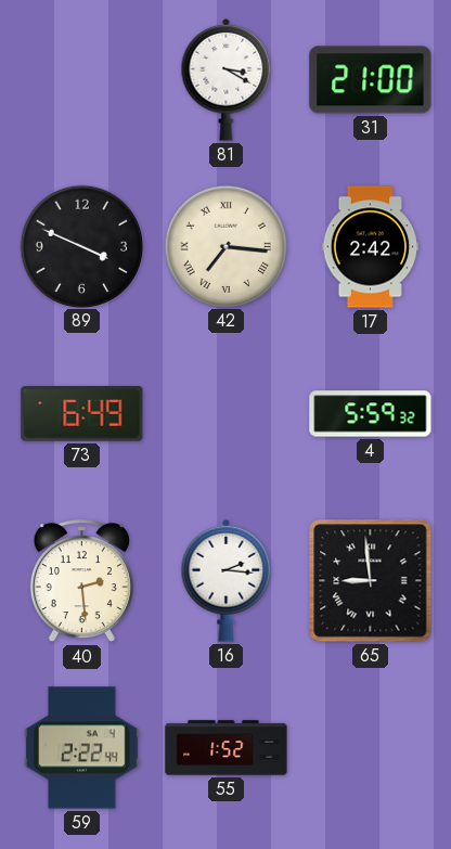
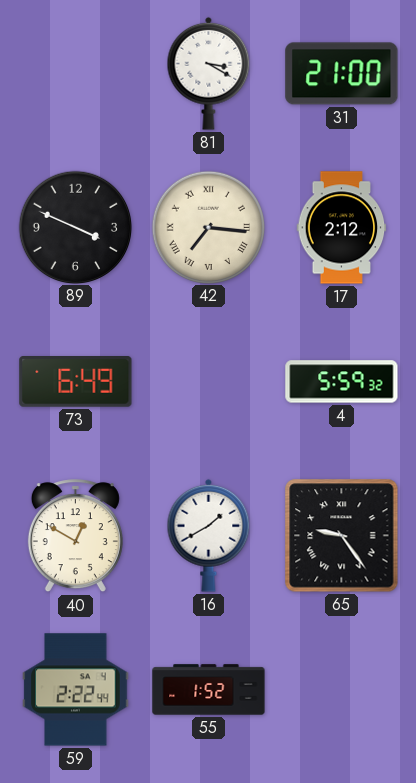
17: 2:42 -> 2:12
40: 2:29 -> 12:50
16: 2:16 -> 1:40
65: 8:59 -> 9:24
